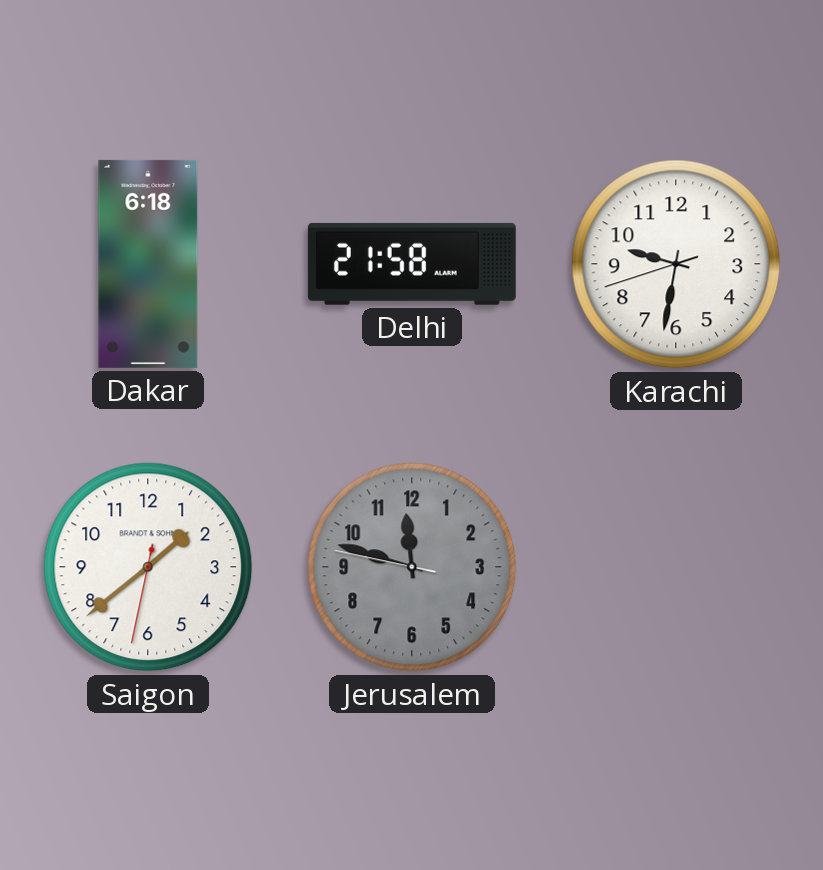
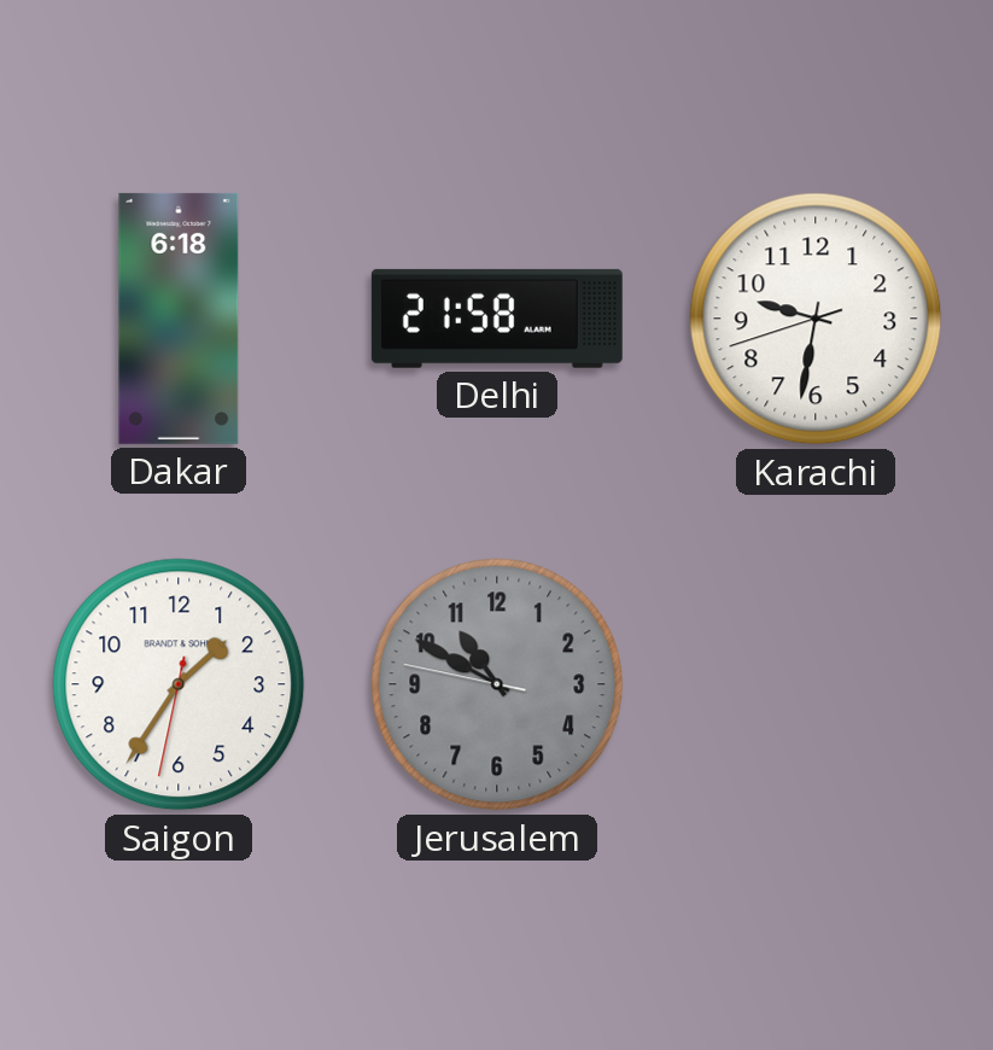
Saigon: 1:38 -> 1:35
Jerusalem: 11:47 -> 10:49
